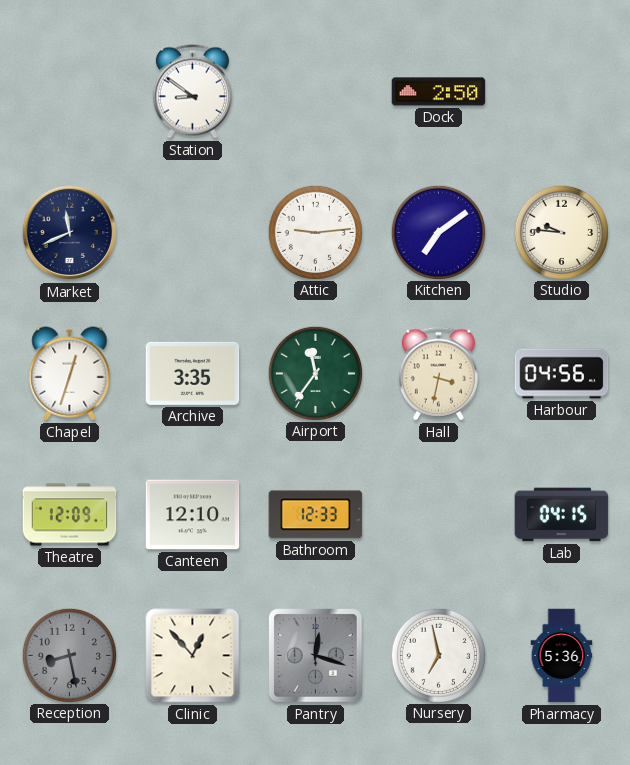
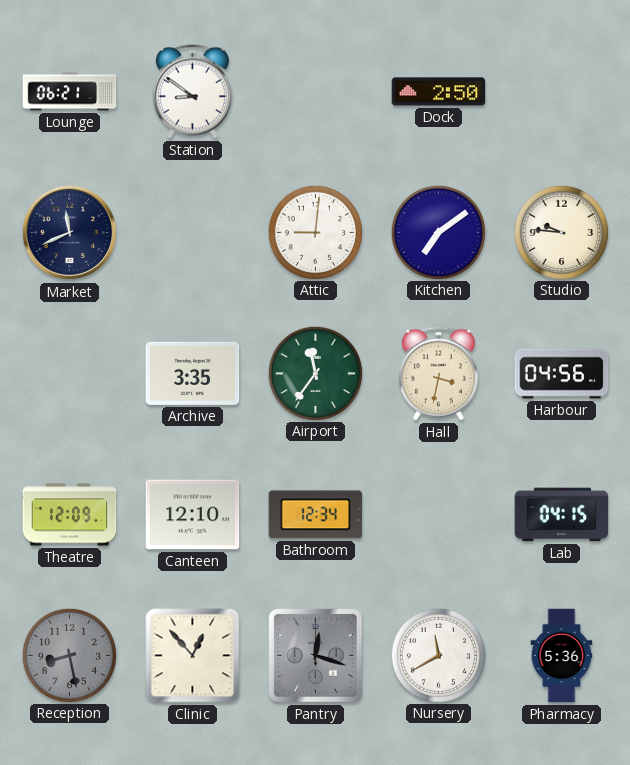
Lounge: none -> 06:21
Attic: 9:14 -> 9:01
Chapel: 12:33 -> none
Bathroom: 12:33 -> 12:34
Nursery: 6:58 -> 11:40
